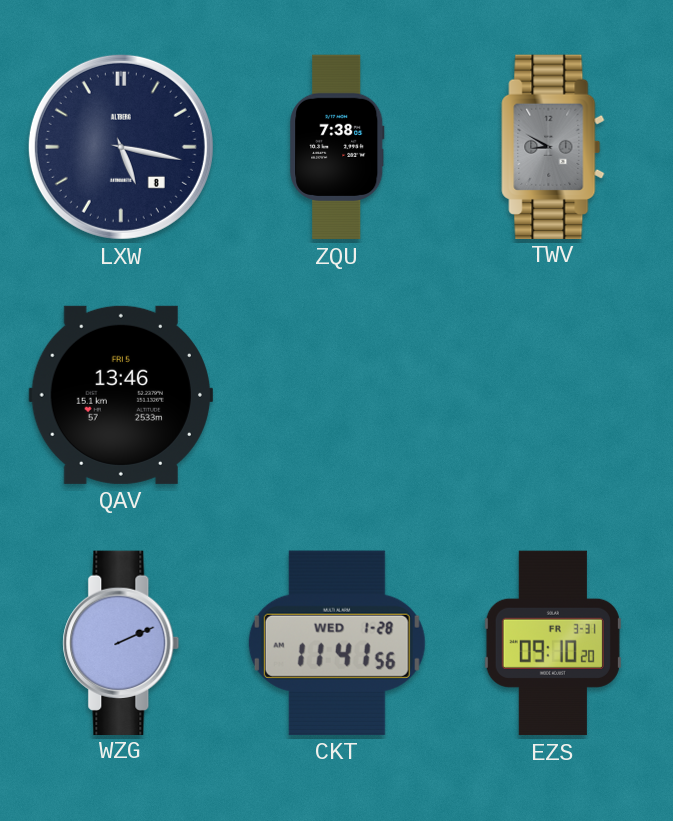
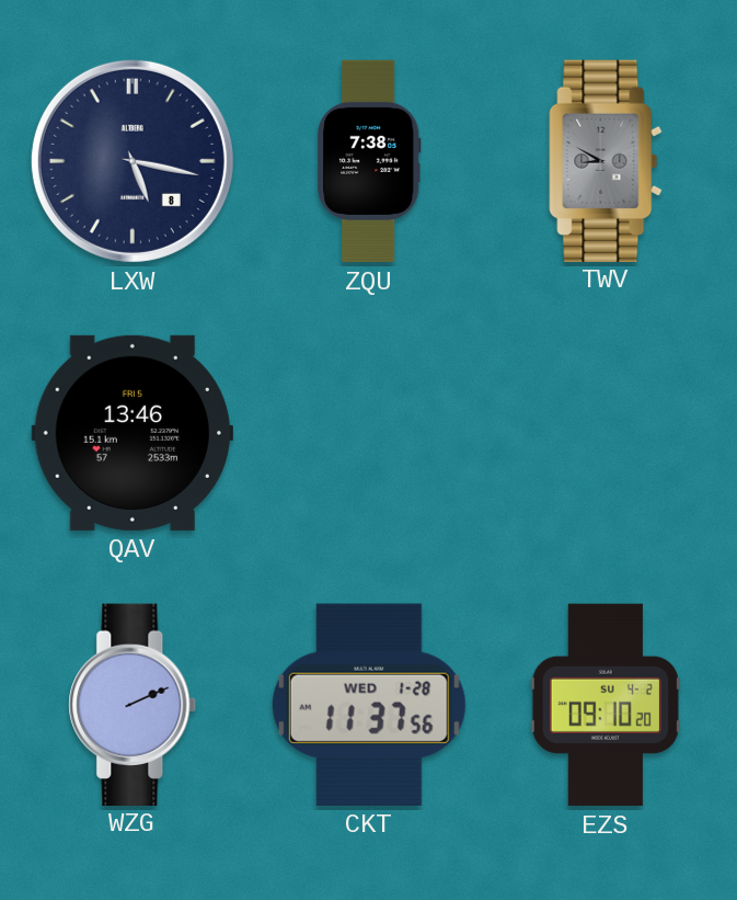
CKT: 11:41 -> 11:37
EZS date: FR 3-31 -> SU 4-2
